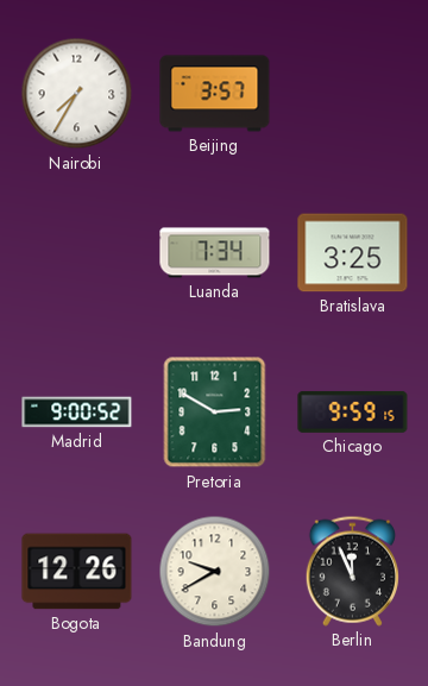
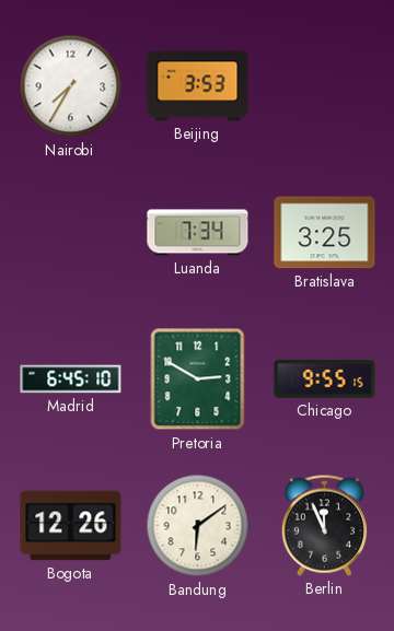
Beijing: 3:57 -> 3:53
Madrid: 9:00 -> 6:45
Chicago: 9:59 -> 9:55
Bandung: 9:40 -> 6:09
